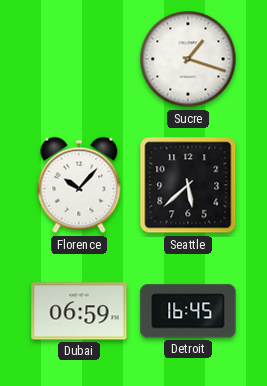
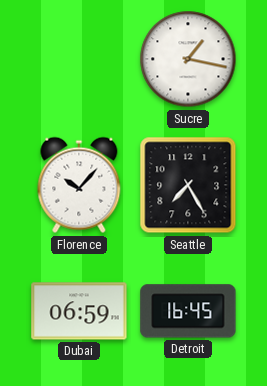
Sucre: 1:18 -> 1:17
Seattle: 5:38 -> 7:25
